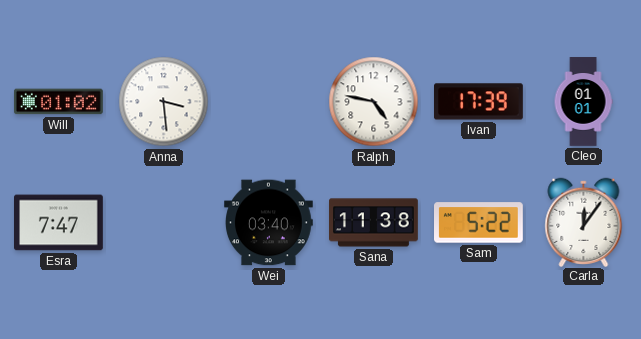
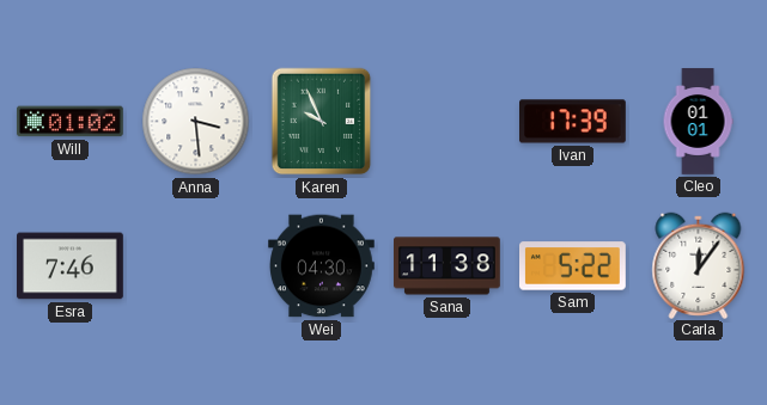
Karen: none -> 9:56
Ralph: 4:47 -> none
Esra: 7:47 -> 7:46
Wei: 03:40 -> 04:30
